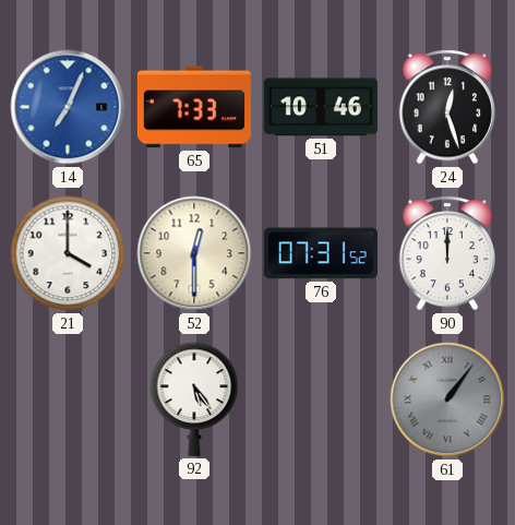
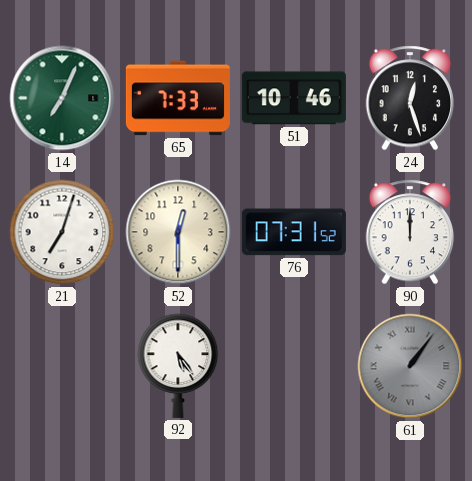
14 dial: blue -> green
21: 4:00 -> 7:03
